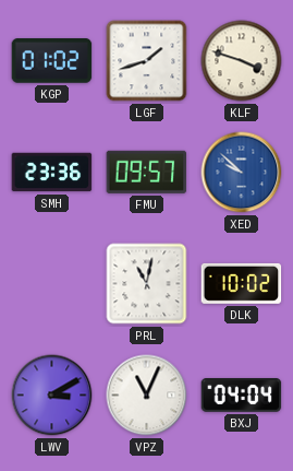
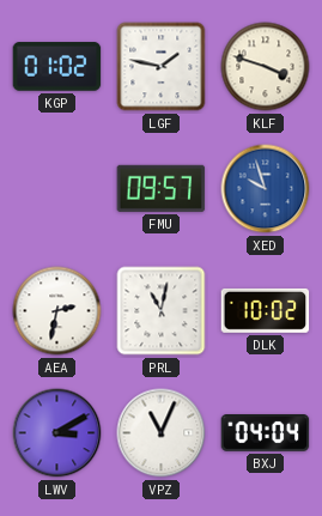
LGF: 1:42 -> 1:47
SMH: 23:36 -> none
XED: 9:52 -> 9:57
AEA: none -> 2:32
